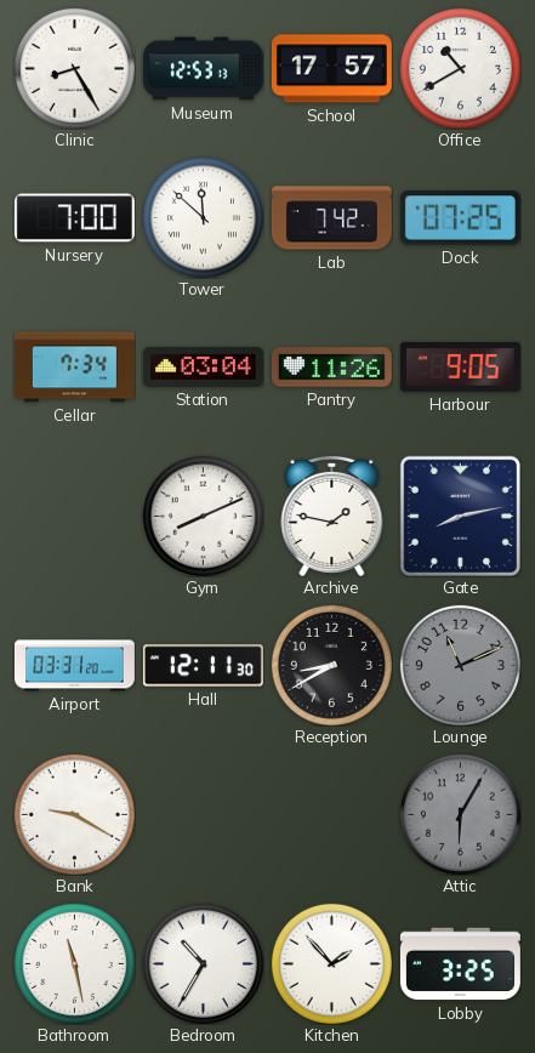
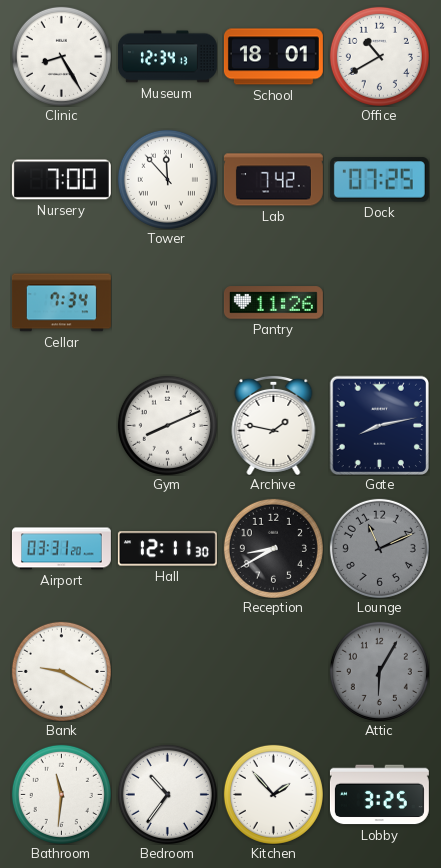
Museum: 12:53 -> 12:34
School: 17:57 -> 18:01
Tower: 11:52 -> 11:53
Station: 03:04 -> none
Harbour: 9:05 -> none
Bathroom: 11:28 -> 11:31
Bedroom: 10:35 -> 10:36
